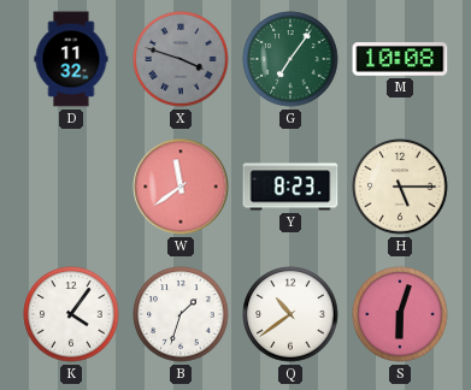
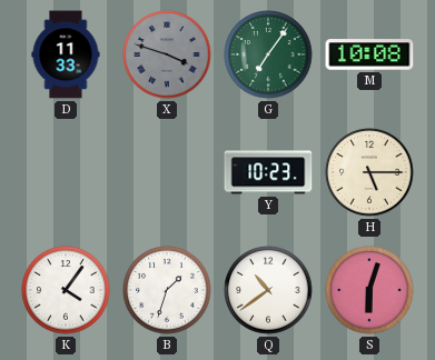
D: 11:32 -> 11:33
W: 11:39 -> none
Y: 8:23 -> 10:23
